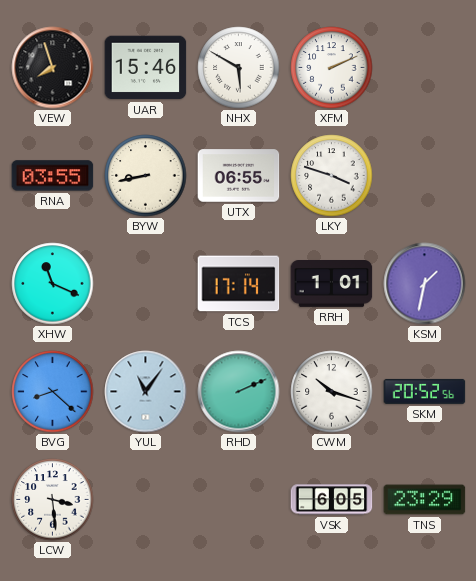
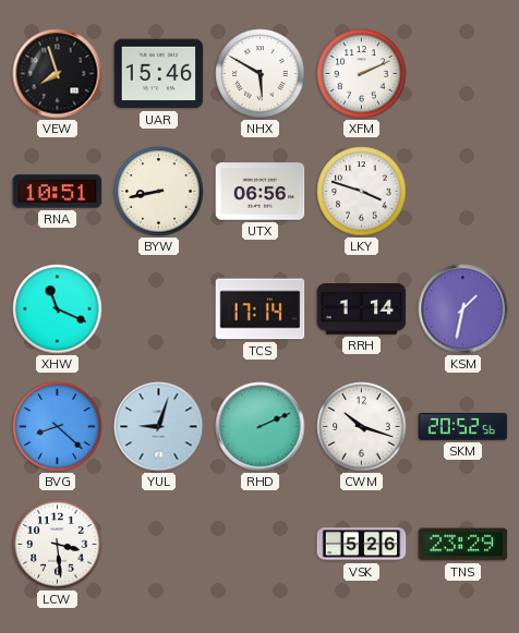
RNA: 03:55 -> 10:51
UTX: 06:55 -> 06:56
RRH: 1:01 -> 1:14
YUL: 11:06 -> 9:03
VSK: 6:05 -> 5:26
